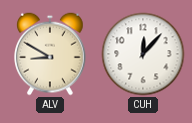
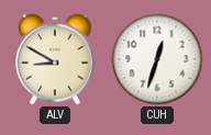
CUH: 12:07 -> 12:33
